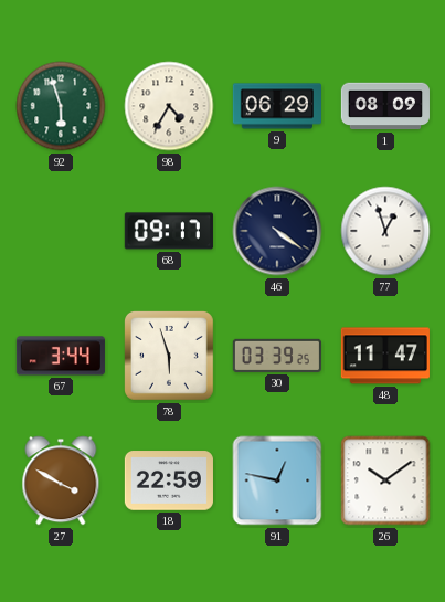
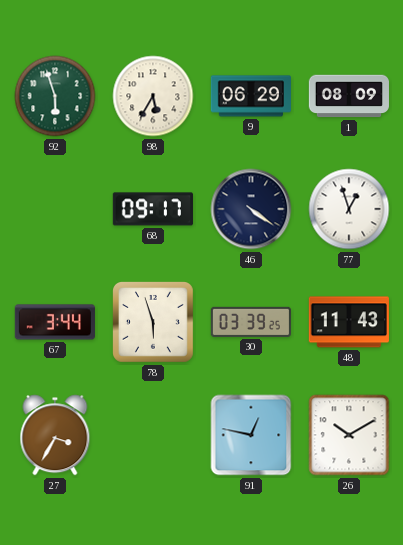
98: 4:35 -> 5:35
48: 11:47 -> 11:43
27: 3:50 -> 3:35
18: 22:59 -> none
26: 10:09 -> 10:10
